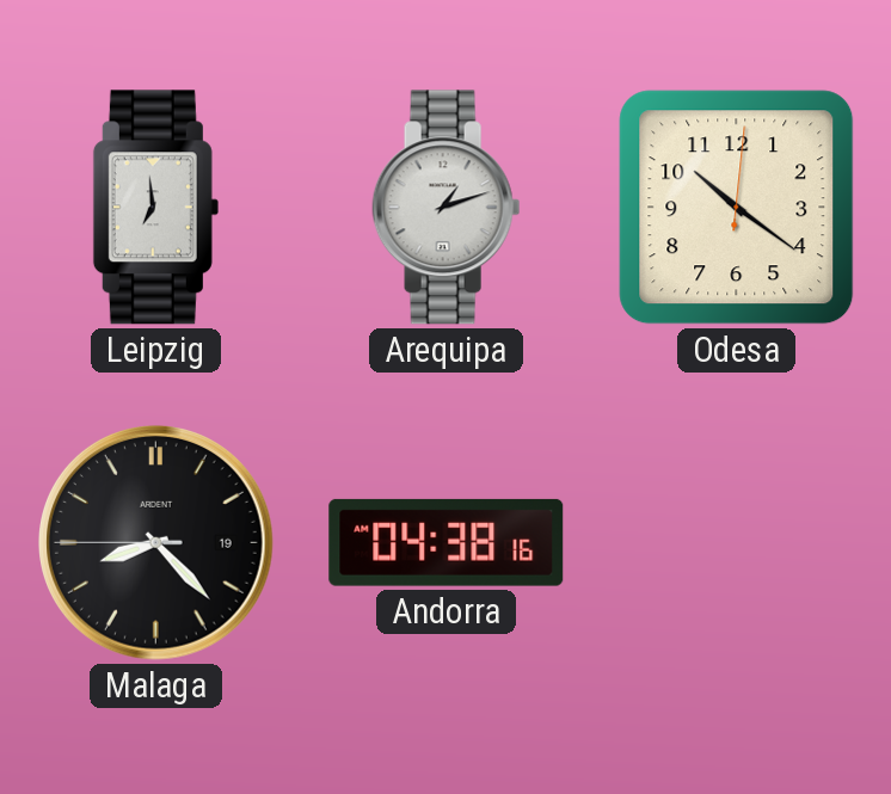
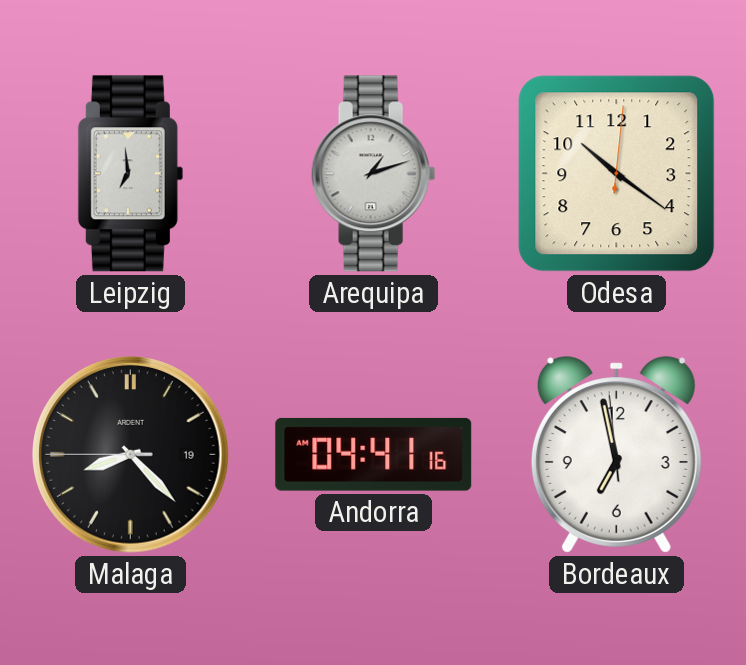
Andorra: 04:38 -> 04:41
Bordeaux: none -> 6:57
